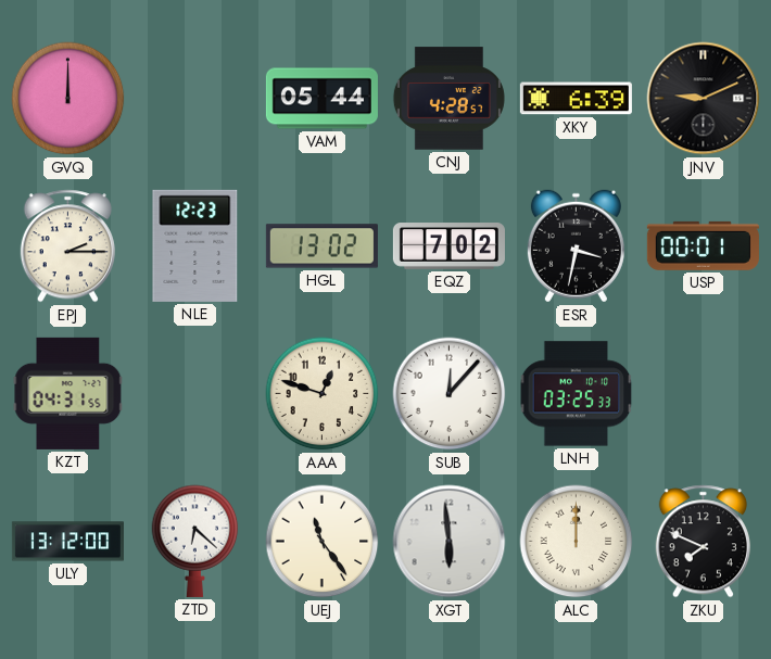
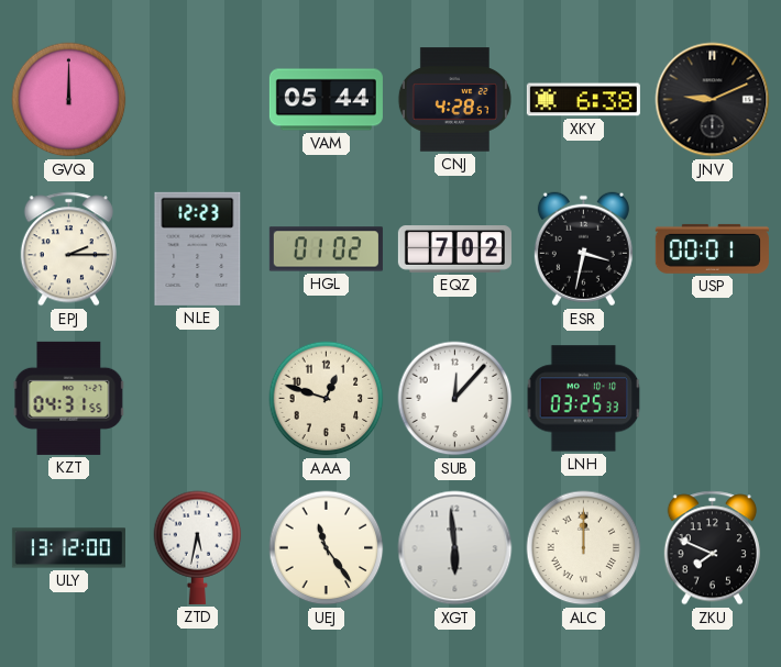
XKY: 6:39 -> 6:38
HGL: 13:02 -> 01:02
ZTD: 6:22 -> 5:32
